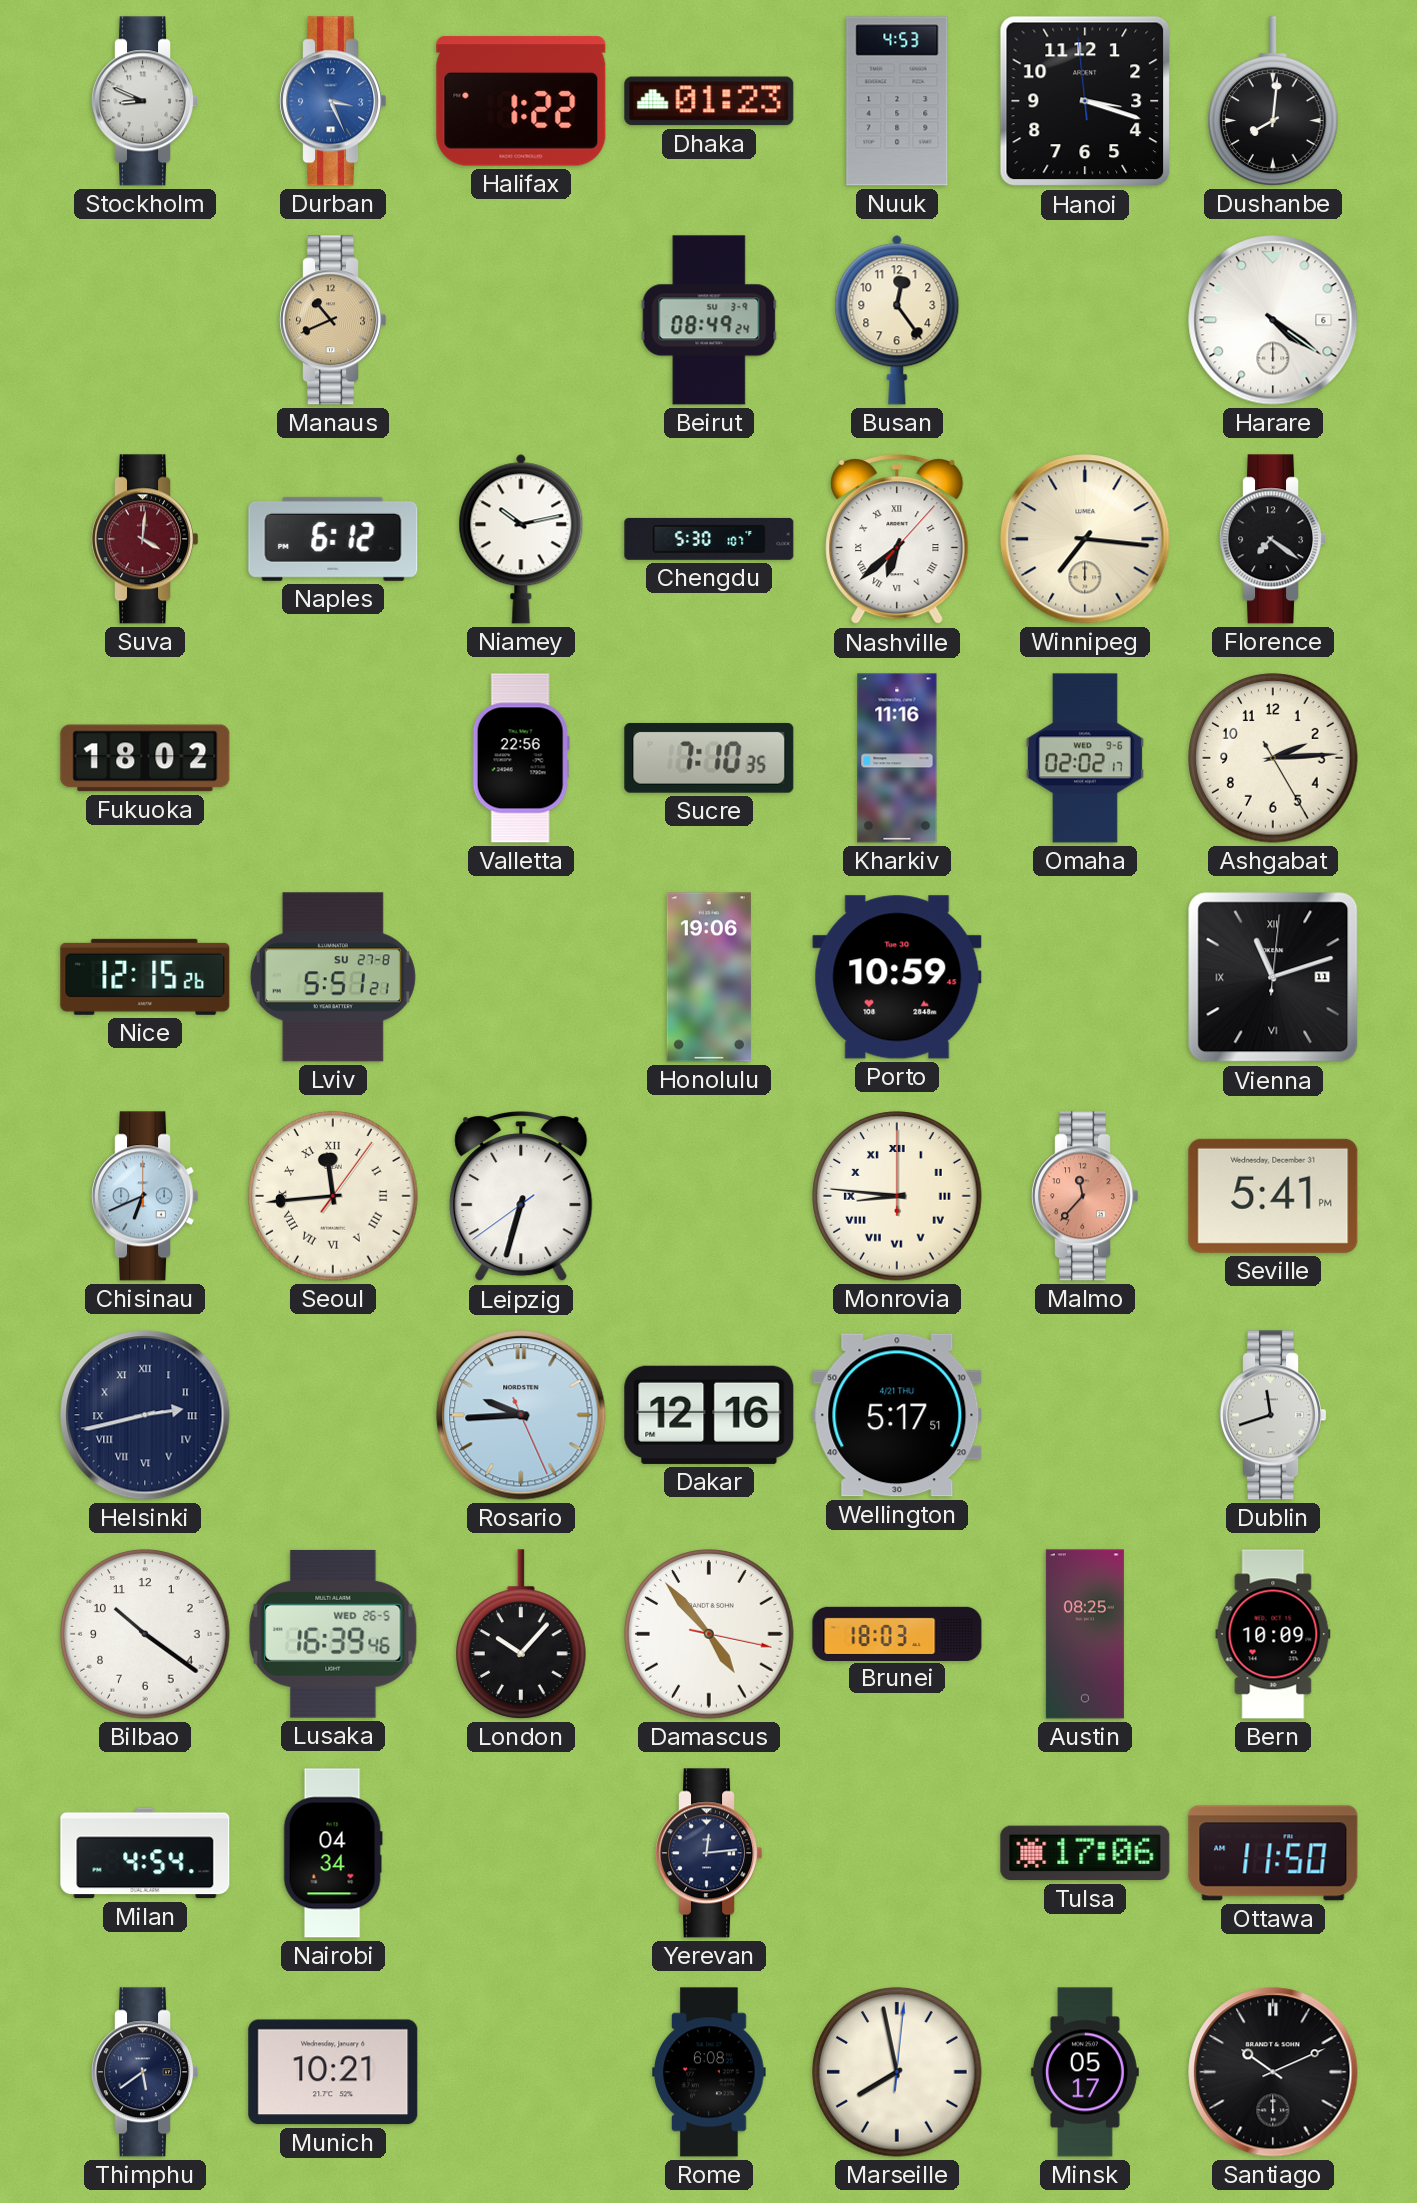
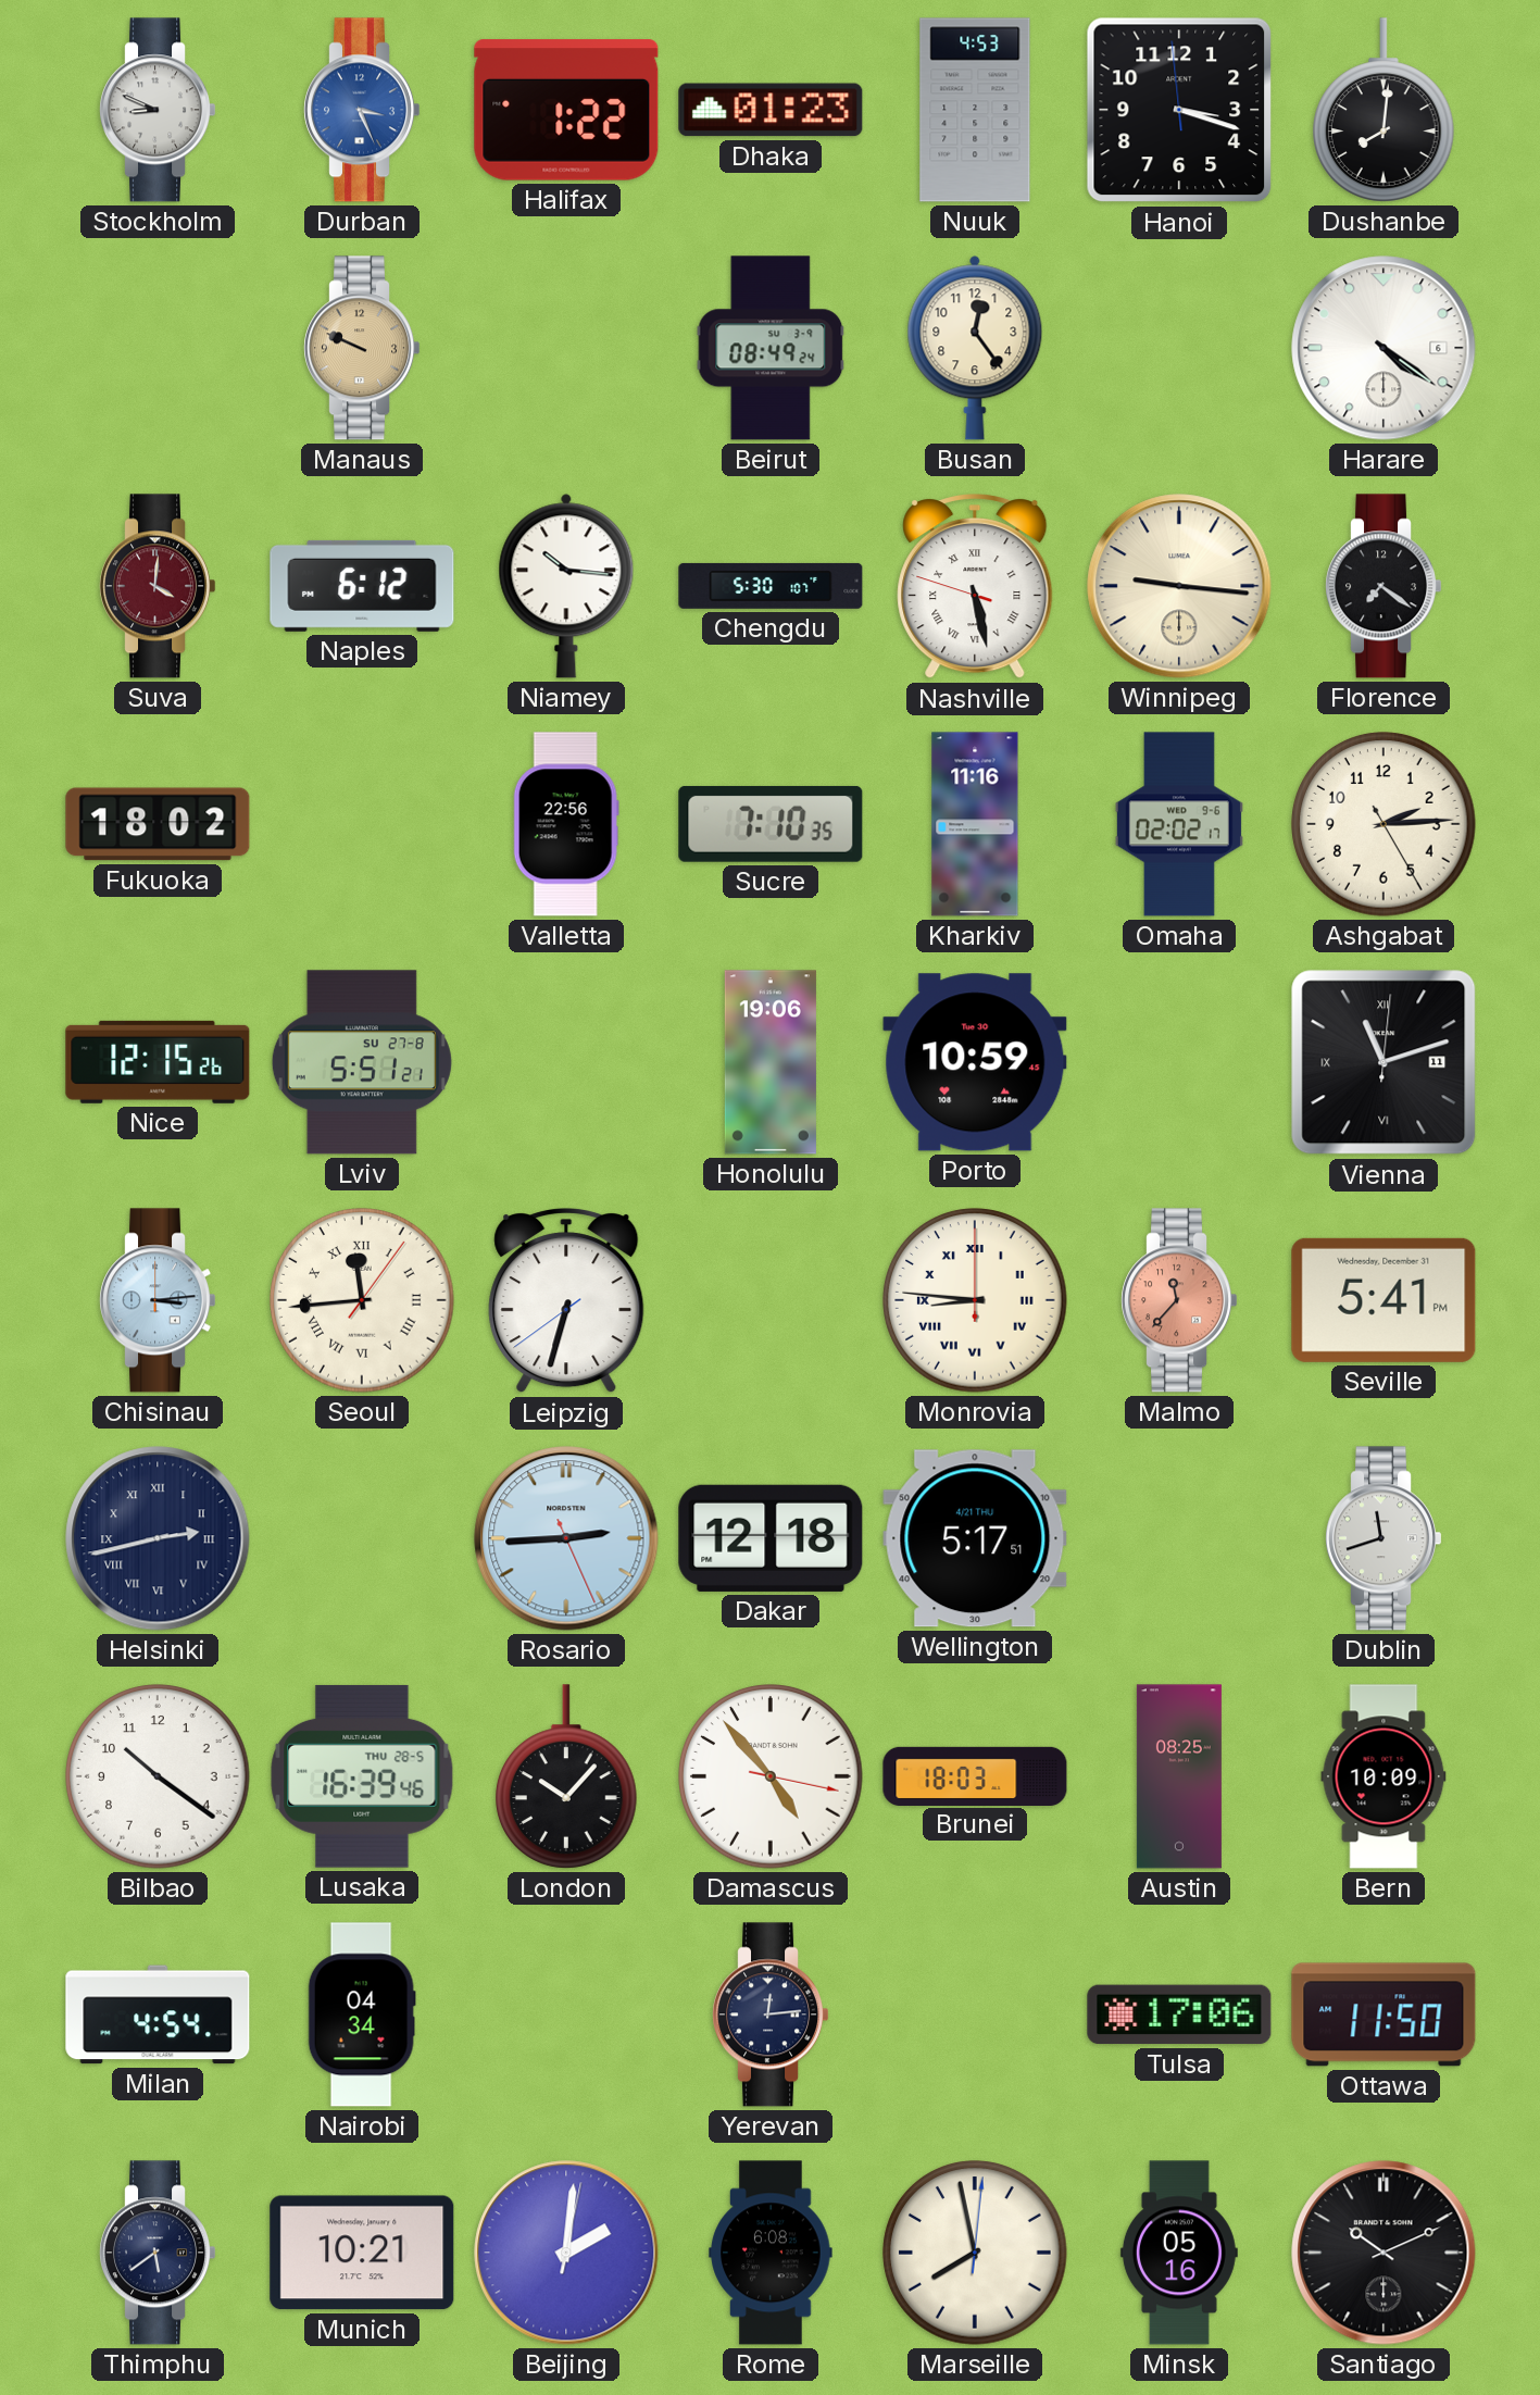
Manaus: 10:41 -> 9:49
Niamey: 10:13 -> 10:16
Nashville: 6:38 -> 5:27
Winnipeg: 7:16 -> 9:16
Chisinau: 6:41 -> 3:14
Rosario: 9:44 -> 2:44
Dakar: 12:16 -> 12:18
Lusaka date: WED 26-5 -> THU 28-5
Beijing: none -> 2:01
Minsk: 05:17 -> 05:16
